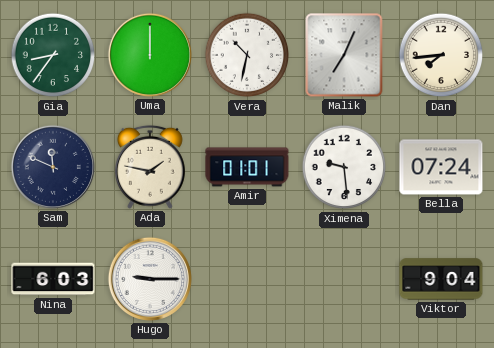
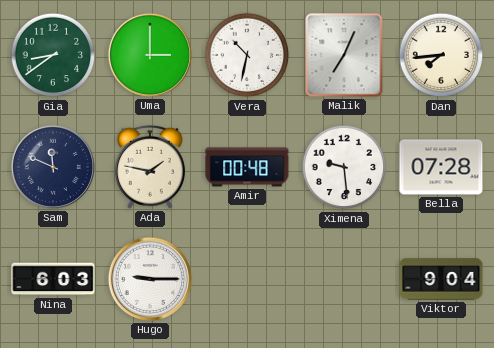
Gia: 8:36 -> 8:39
Uma: 12:00 -> 3:00
Amir: 01:01 -> 00:48
Bella: 07:24 -> 07:28
